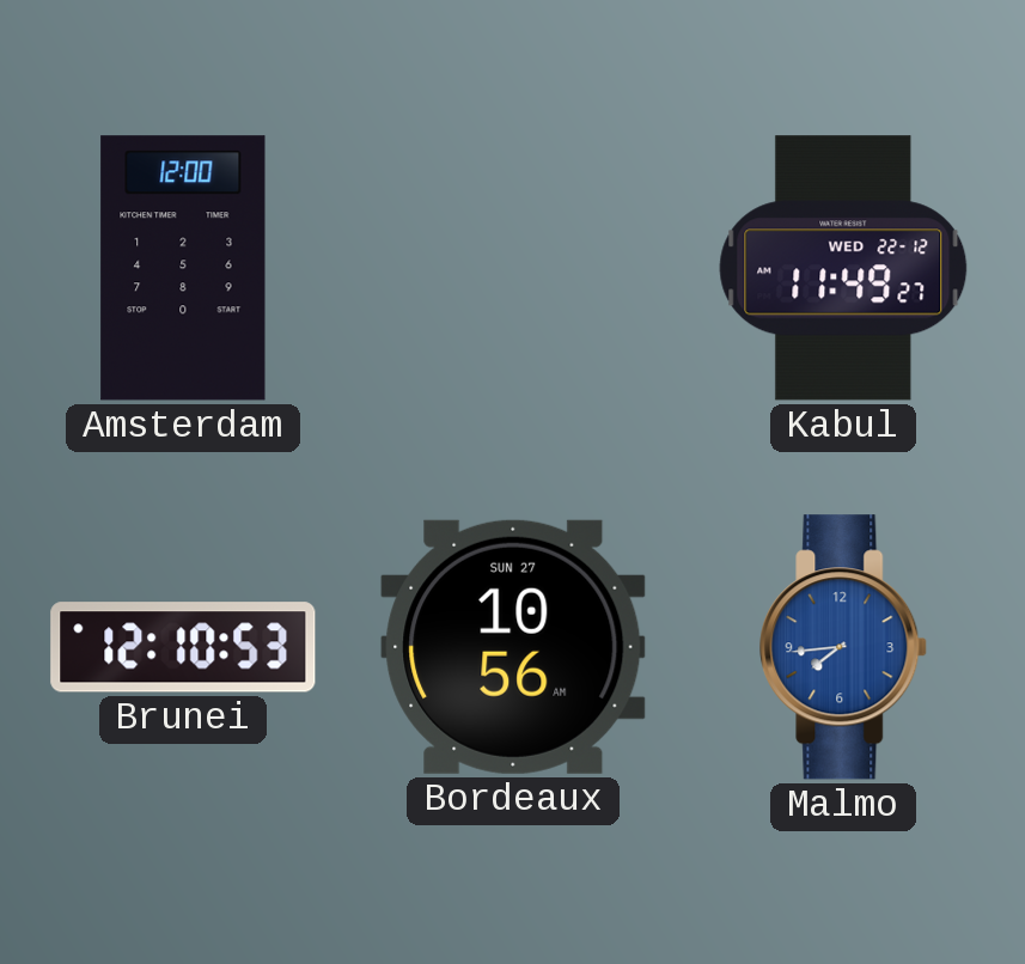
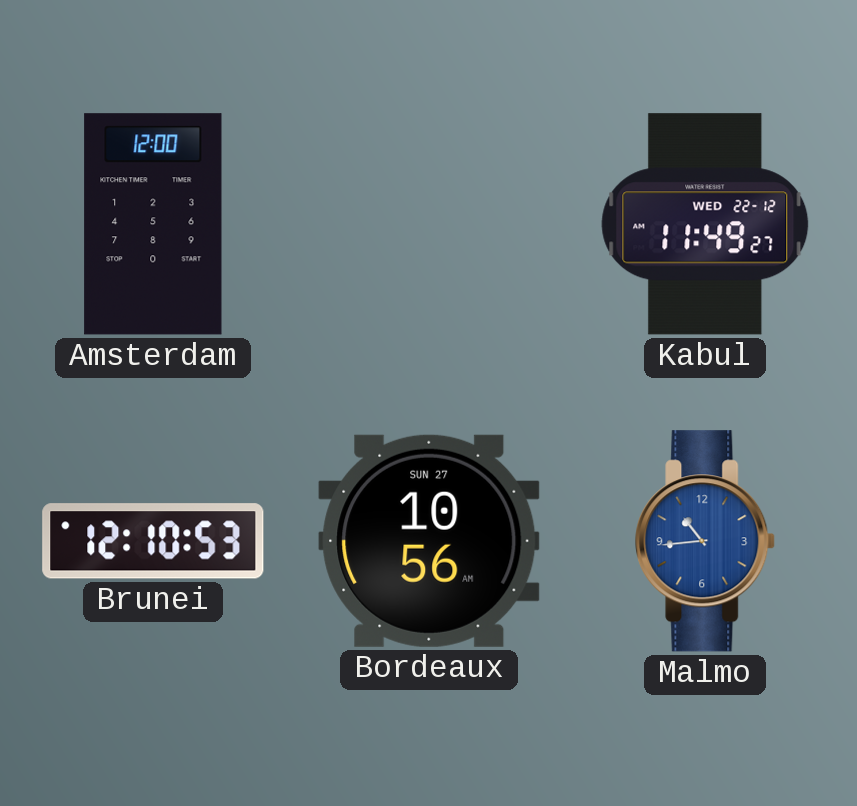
Malmo: 7:44 -> 10:44
